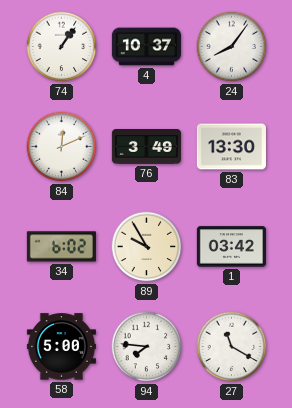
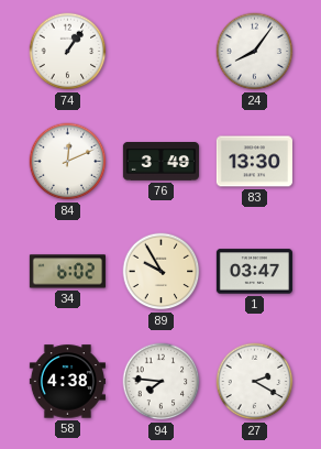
4: 10:37 -> none
1: 03:42 -> 03:47
58: 5:00 -> 4:38
27: 11:20 -> 2:20
